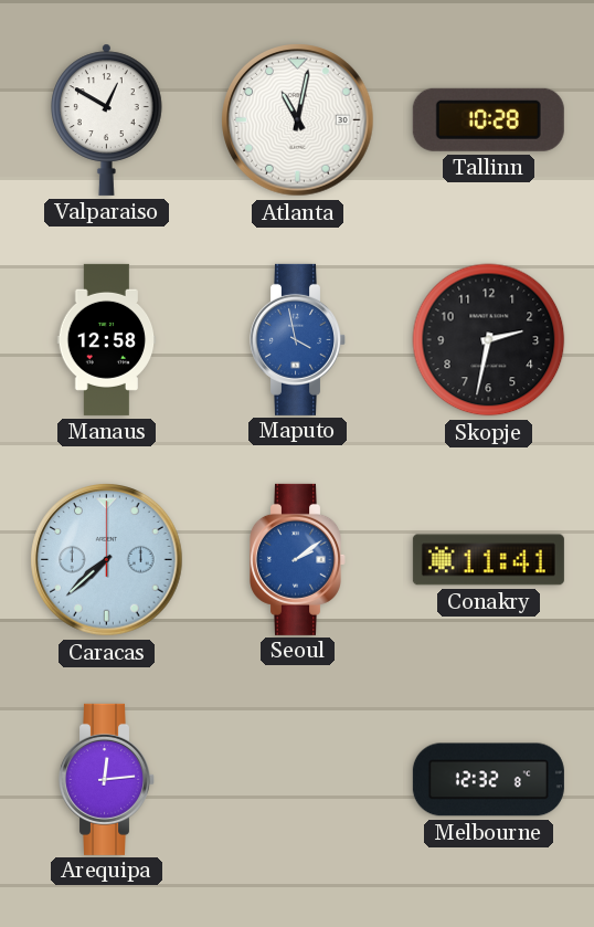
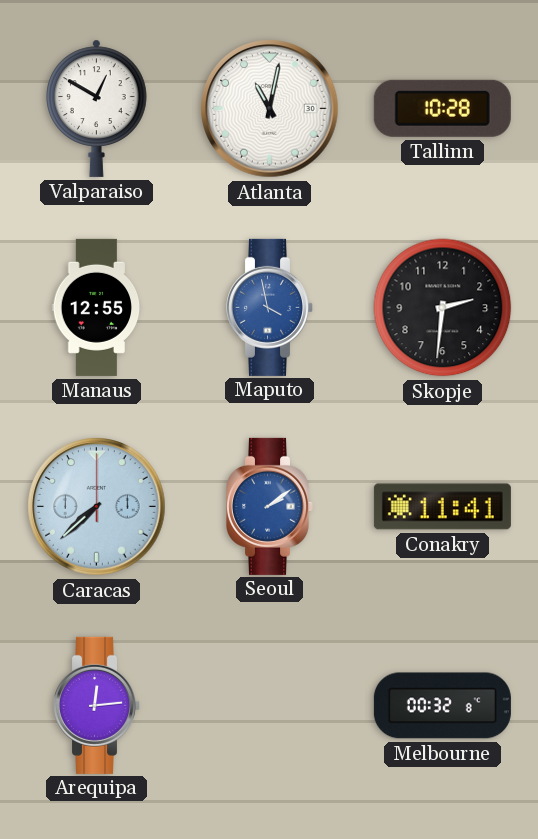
Manaus: 12:58 -> 12:55
Skopje: 2:32 -> 2:31
Melbourne: 12:32 -> 00:32
